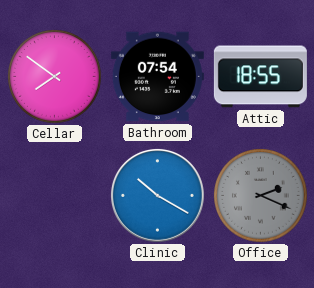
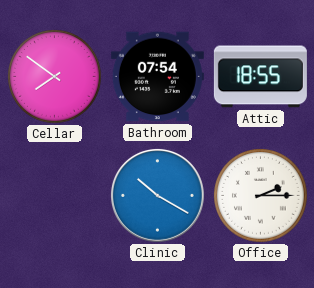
Office: 2:19 -> 2:15
Office dial: grey -> white
